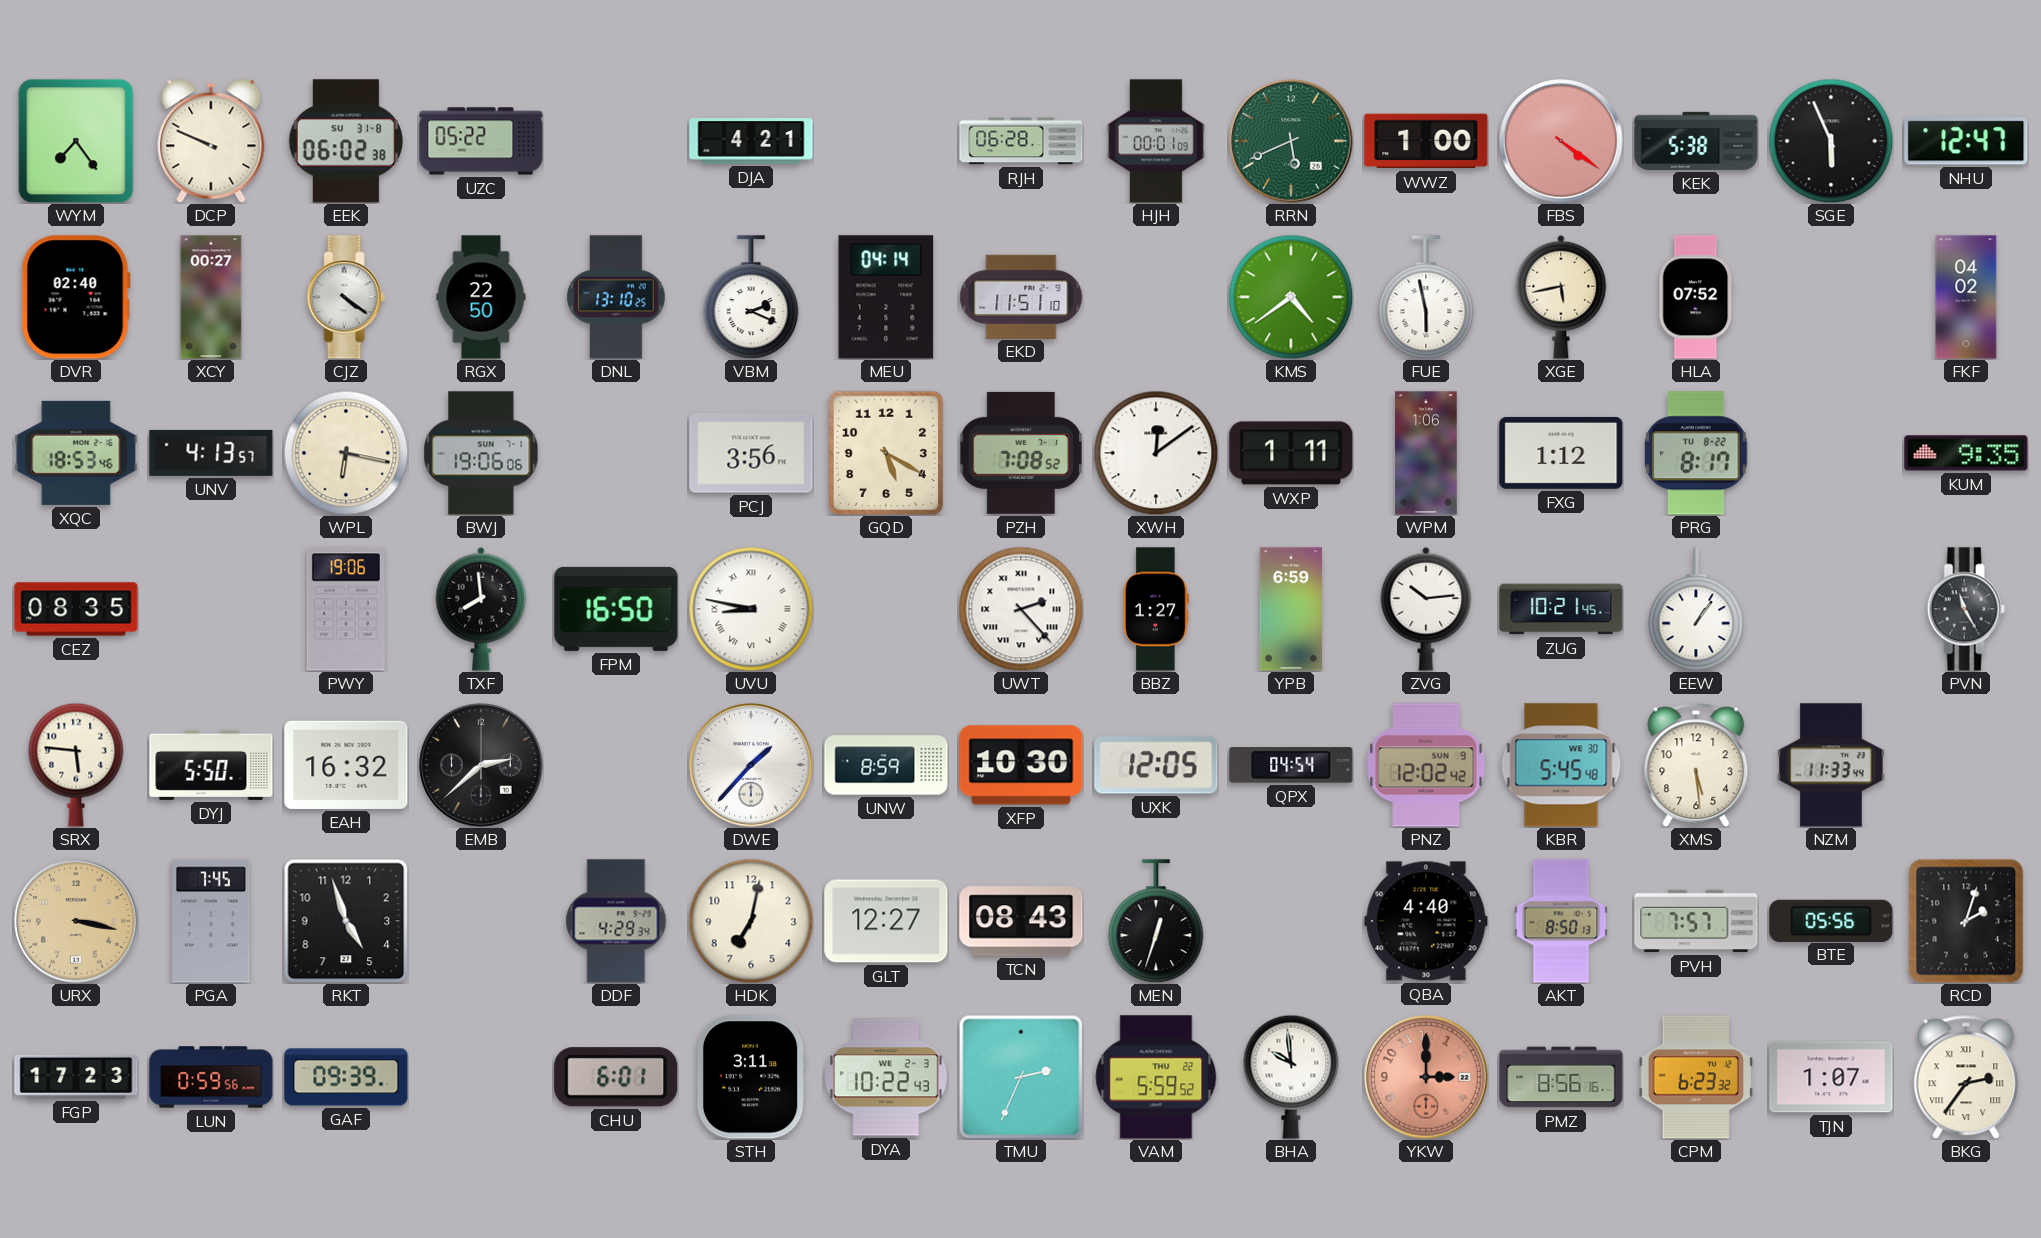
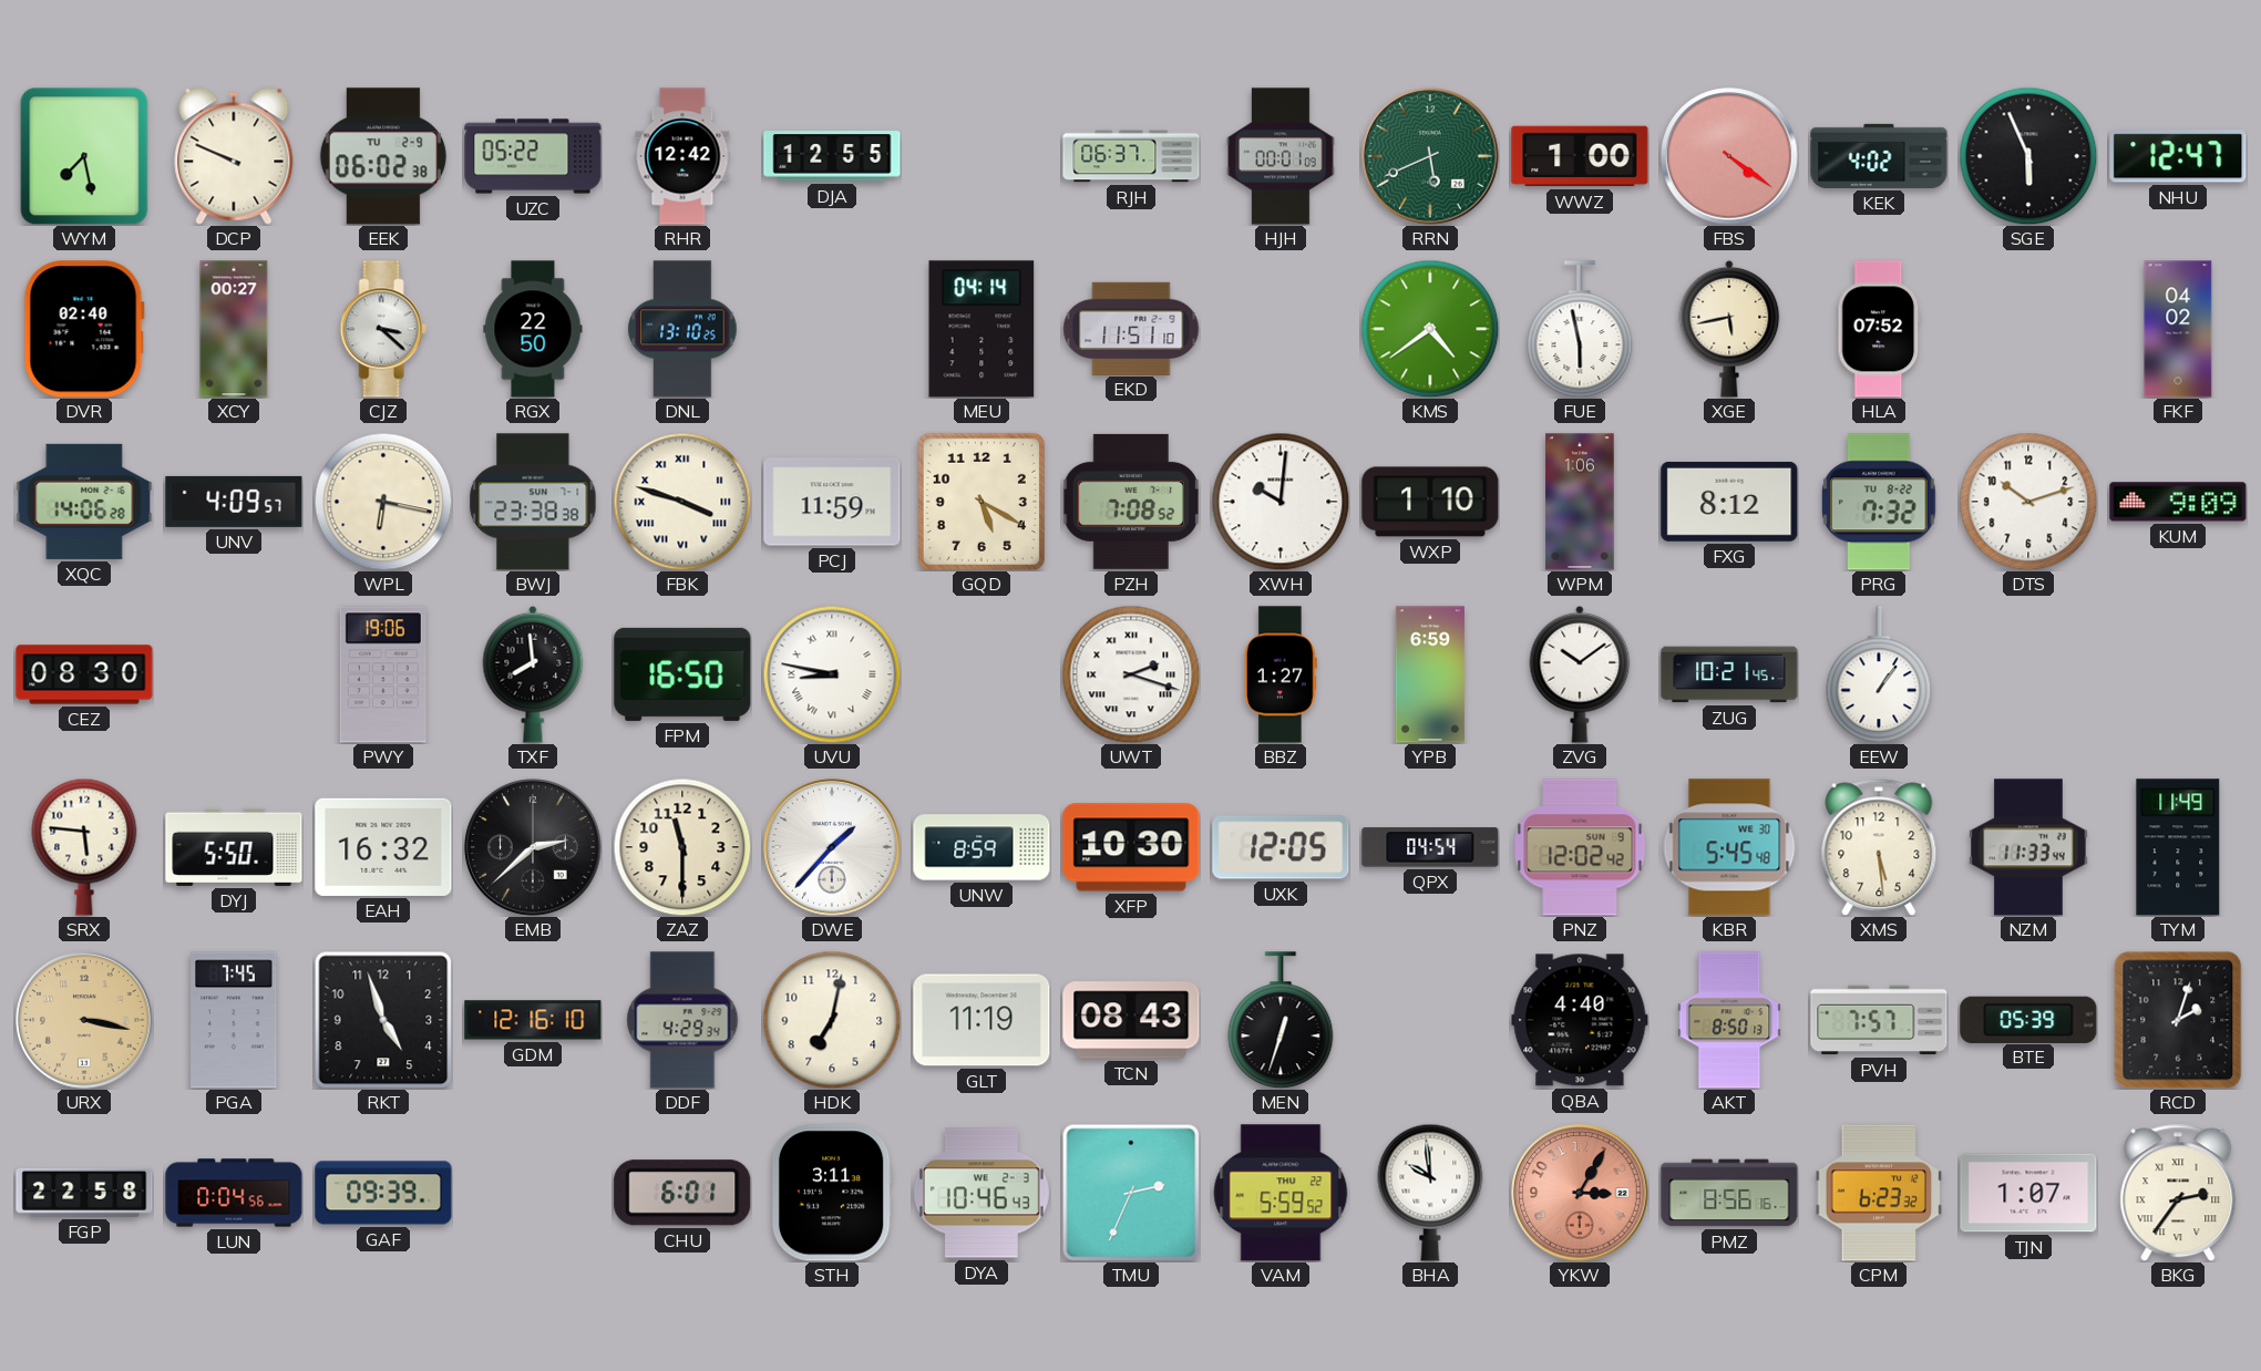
WYM: 7:24 -> 7:28
EEK date: SU 31-8 -> TU 2-9
RHR: none -> 12:42
DJA: 4:21 -> 12:55
RJH: 06:28 -> 06:37
KEK: 5:38 -> 4:02
CJZ: 4:21 -> 3:22
VBM: 2:19 -> none
XQC: 18:53 -> 14:06
UNV: 4:13 -> 4:09
BWJ: 19:06 -> 23:38
FBK: none -> 3:48
PCJ: 3:56 -> 11:59
XWH: 12:09 -> 10:01
WXP: 1:11 -> 1:10
FXG: 1:12 -> 8:12
PRG: 8:17 -> 7:32
DTS: none -> 10:12
KUM: 9:35 -> 9:09
CEZ: 08:35 -> 08:30
UWT: 2:23 -> 2:18
ZVG: 10:14 -> 10:09
PVN: 11:25 -> none
ZAZ: none -> 11:30
TYM: none -> 11:49
GDM: none -> 12:16
GLT: 12:27 -> 11:19
BTE: 05:56 -> 05:39
FGP: 17:23 -> 22:58
LUN: 0:59 -> 0:04
DYA: 10:22 -> 10:46
YKW: 3:00 -> 3:05
